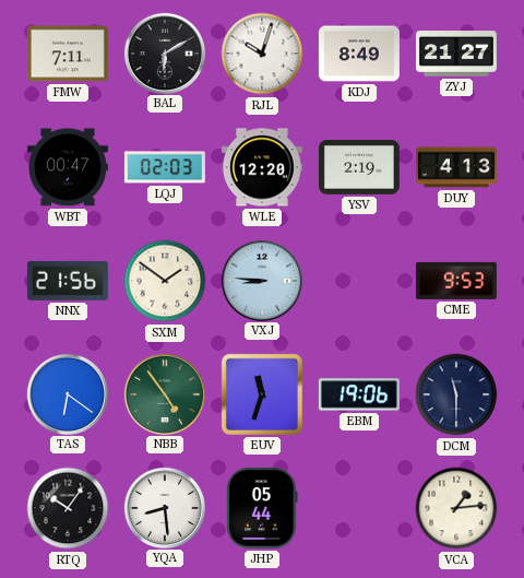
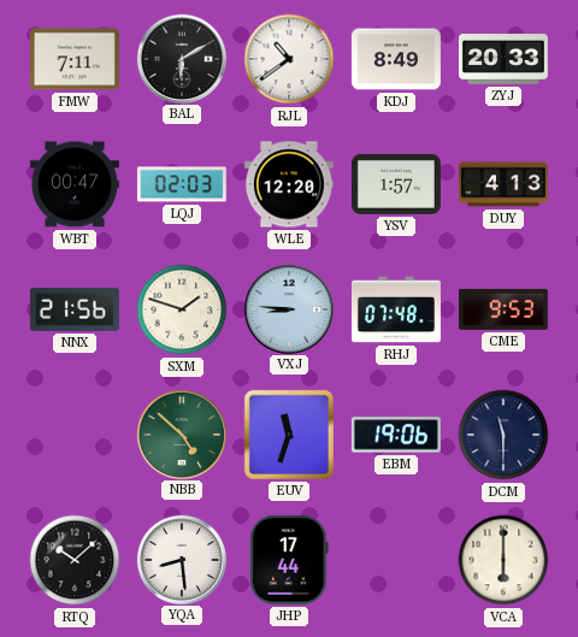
RJL: 10:03 -> 10:39
ZYJ: 21:27 -> 20:33
YSV: 2:19 -> 1:57
SXM: 1:51 -> 1:48
RHJ: none -> 07:48
TAS: 6:21 -> none
NBB: 4:54 -> 4:52
RTQ: 10:06 -> 10:08
JHP: 05:44 -> 17:44
VCA: 1:14 -> 6:00
